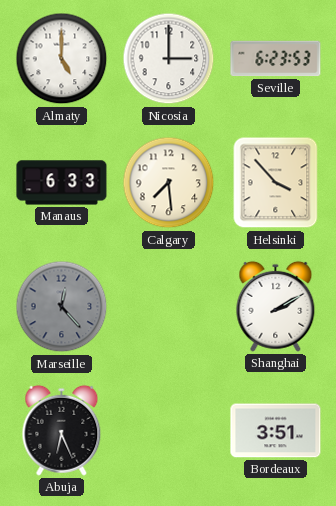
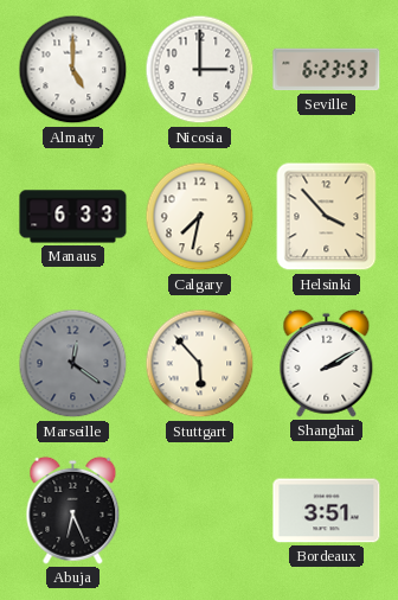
Calgary: 7:29 -> 7:32
Marseille: 12:23 -> 12:21
Stuttgart: none -> 5:53
